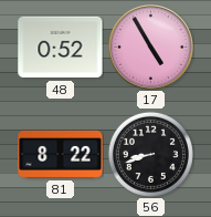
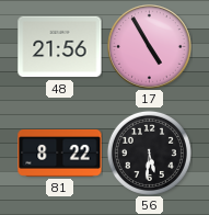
48: 0:52 -> 21:56
56: 8:42 -> 5:31
